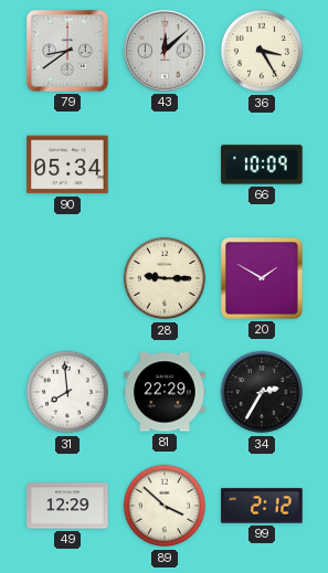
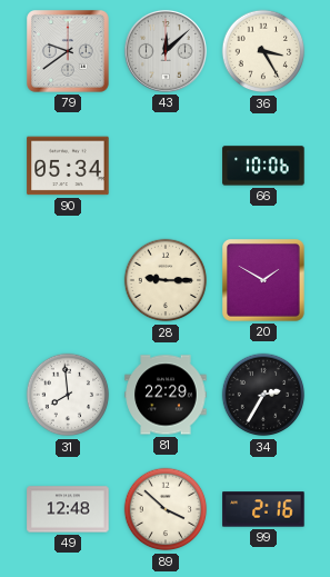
79: 8:39 -> 9:39
66: 10:09 -> 10:06
49: 12:29 -> 12:48
99: 2:12 -> 2:16
